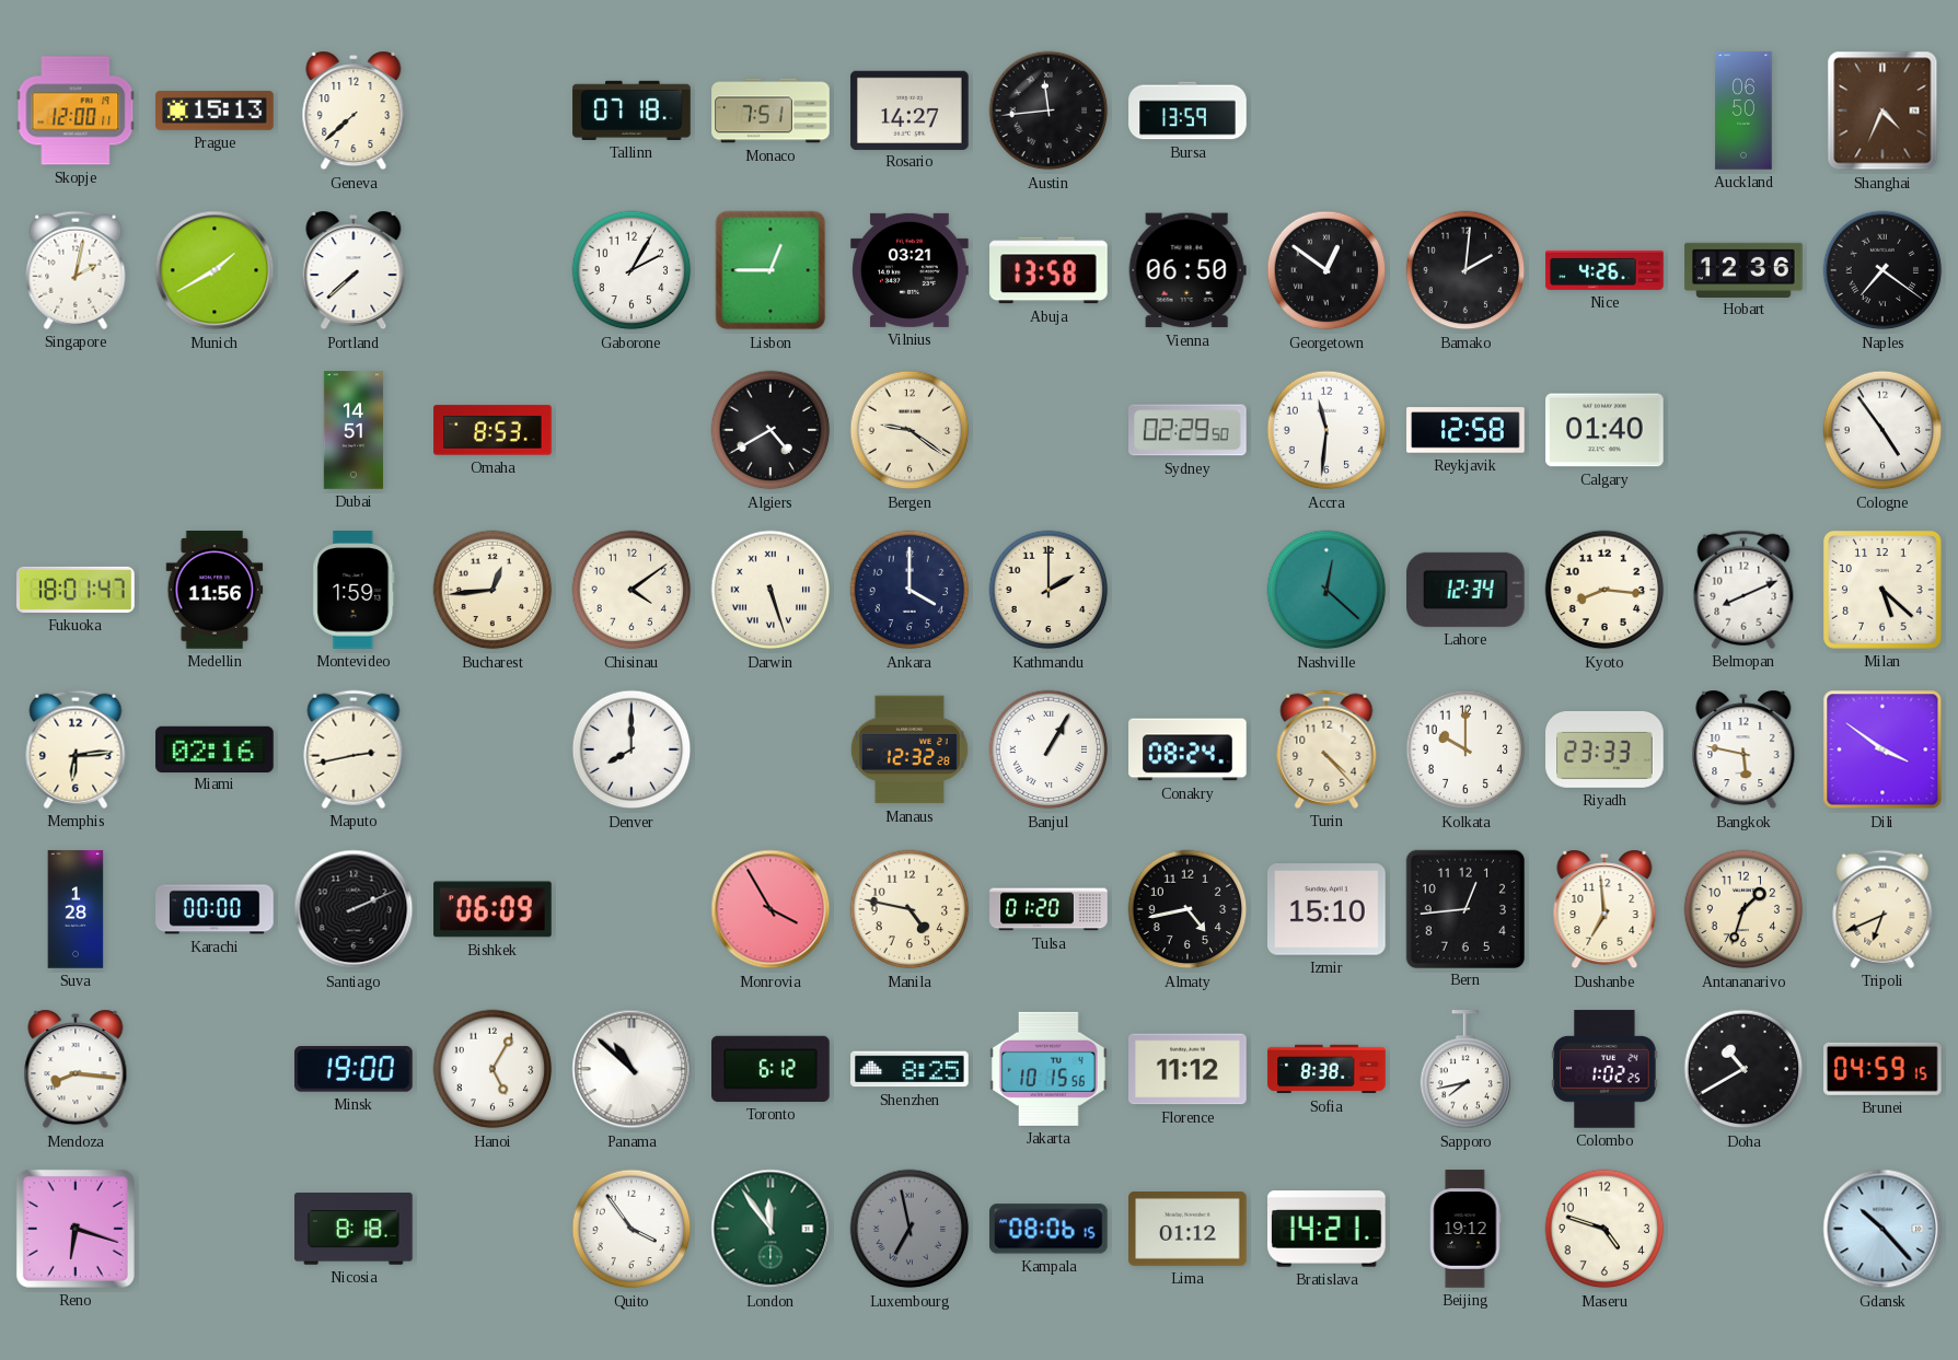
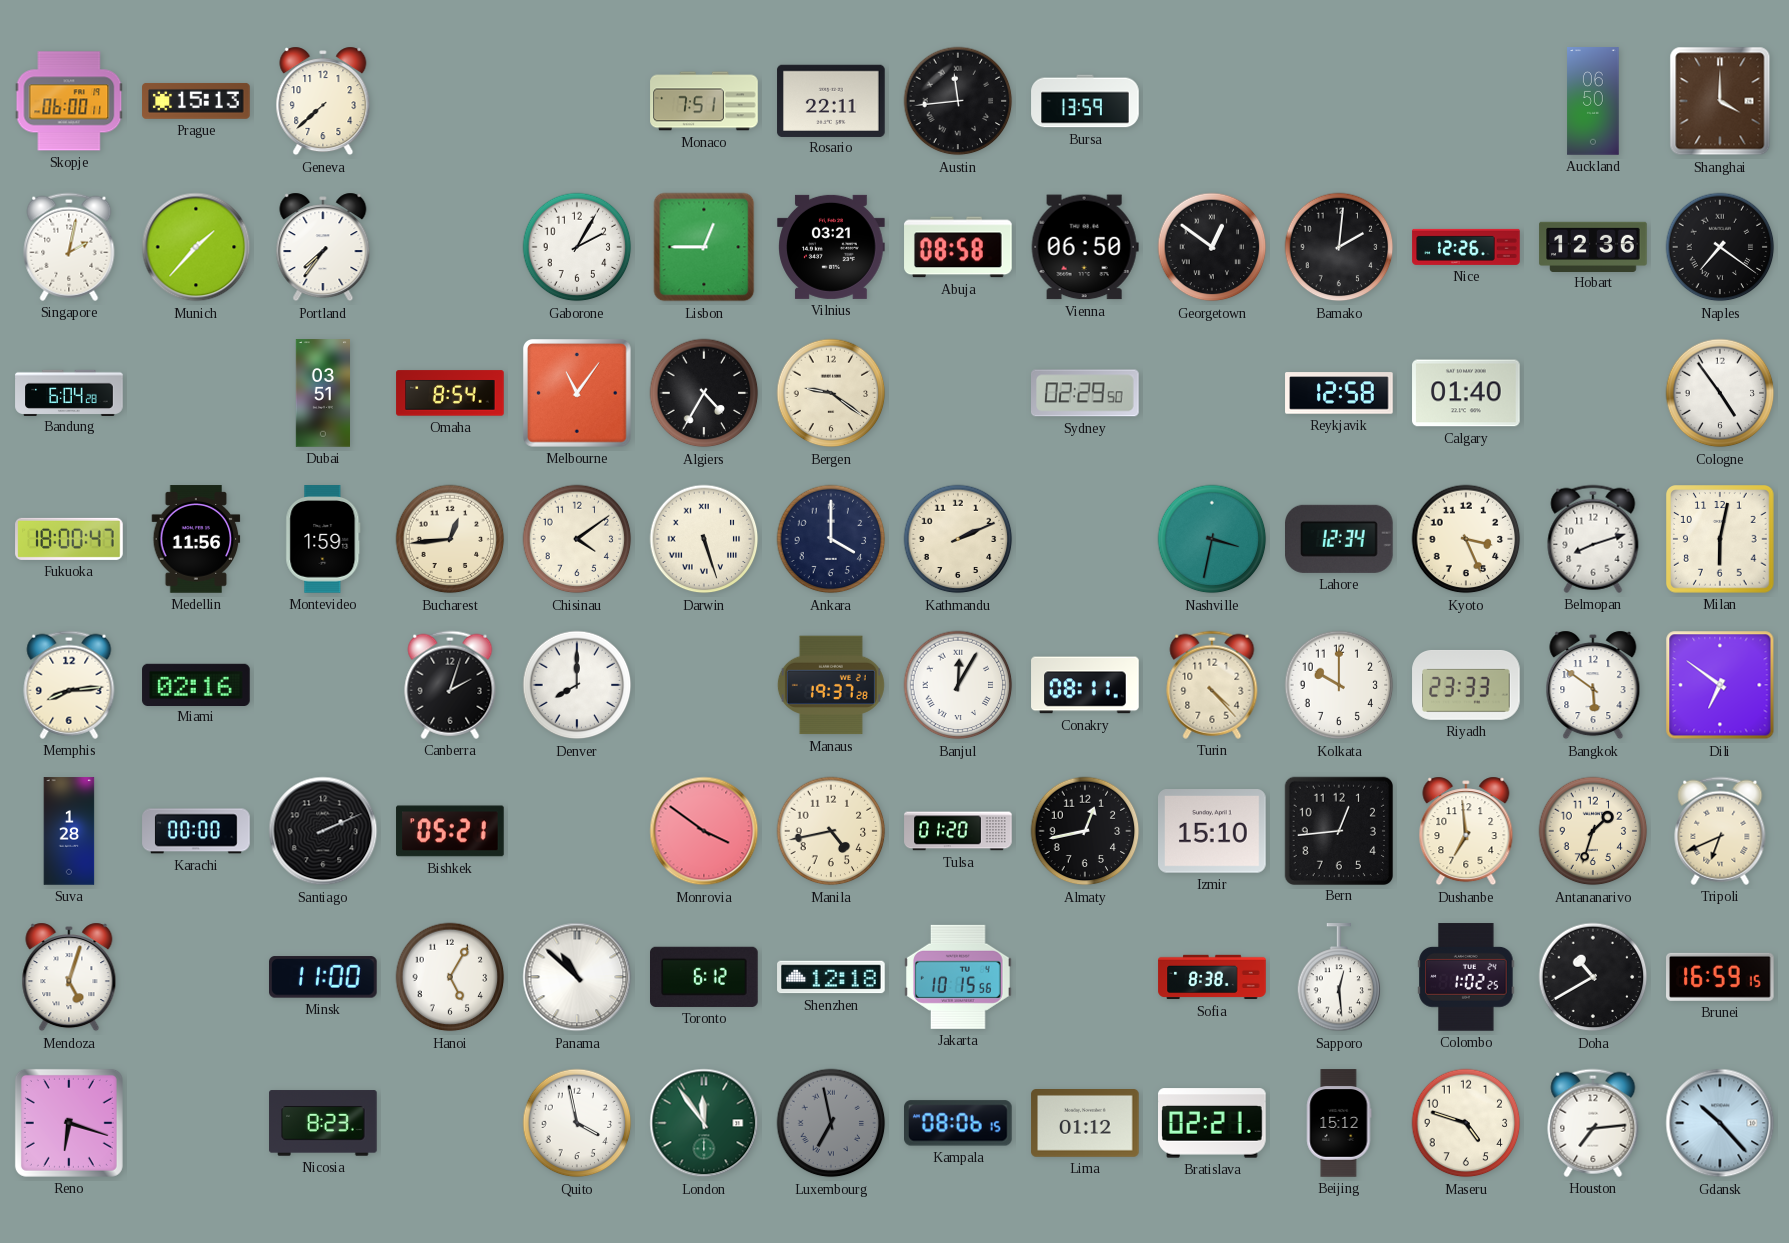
Skopje: 12:00 -> 06:00
Tallinn: 07:18 -> none
Rosario: 14:27 -> 22:11
Shanghai: 4:34 -> 4:00
Munich: 1:40 -> 1:37
Portland: 7:38 -> 7:36
Abuja: 13:58 -> 08:58
Nice: 4:26 -> 12:26
Bandung: none -> 6:04
Dubai: 14:51 -> 03:51
Omaha: 8:53 -> 8:54
Melbourne: none -> 11:06
Algiers: 4:40 -> 4:35
Accra: 11:31 -> none
Fukuoka: 18:01 -> 18:00
Kathmandu: 2:00 -> 2:11
Nashville: 12:22 -> 3:32
Kyoto: 8:16 -> 3:26
Belmopan: 8:11 -> 8:12
Milan: 5:22 -> 6:02
Memphis: 6:14 -> 8:14
Maputo: 2:43 -> none
Canberra: none -> 2:03
Manaus: 12:32 -> 19:37
Banjul: 1:05 -> 12:05
Conakry: 08:24 -> 08:11
Bangkok: 5:47 -> 5:51
Dili: 3:51 -> 6:51
Bishkek: 06:09 -> 05:21
Monrovia: 3:55 -> 3:51
Manila: 4:47 -> 4:43
Almaty: 4:43 -> 12:43
Mendoza: 8:16 -> 5:03
Minsk: 19:00 -> 11:00
Shenzhen: 8:25 -> 12:18
Florence: 11:12 -> none
Sapporo: 7:43 -> 12:29
Brunei: 04:59 -> 16:59
Nicosia: 8:18 -> 8:23
Quito: 3:54 -> 3:58
Bratislava: 14:21 -> 02:21
Beijing: 19:12 -> 15:12
Houston: none -> 7:14
